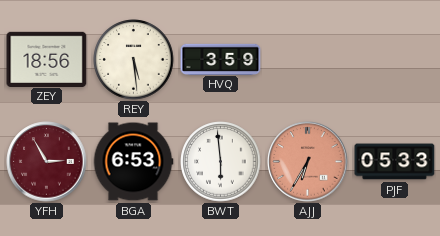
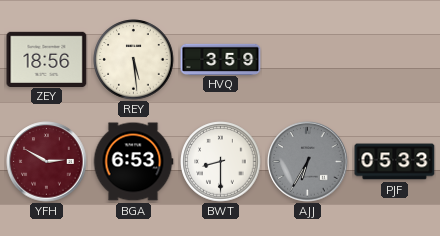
YFH: 2:55 -> 2:50
BWT: 5:59 -> 8:30
AJJ dial: salmon -> grey
